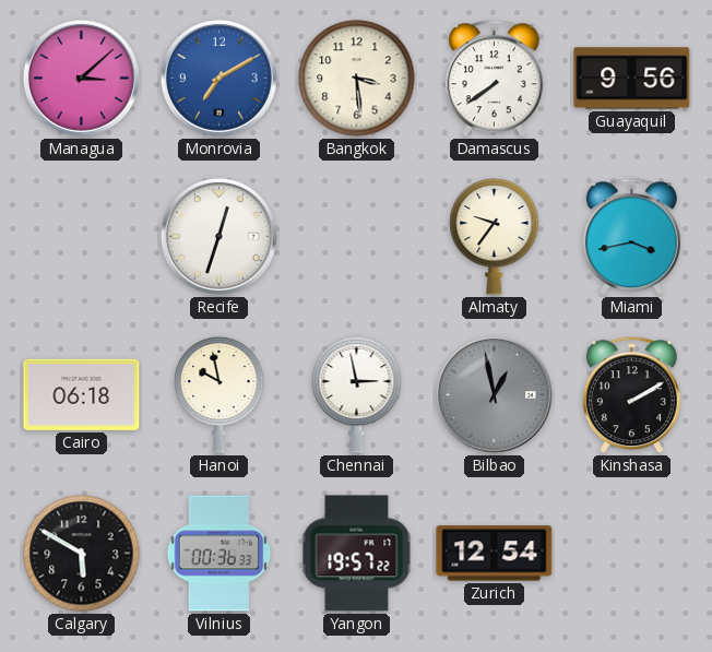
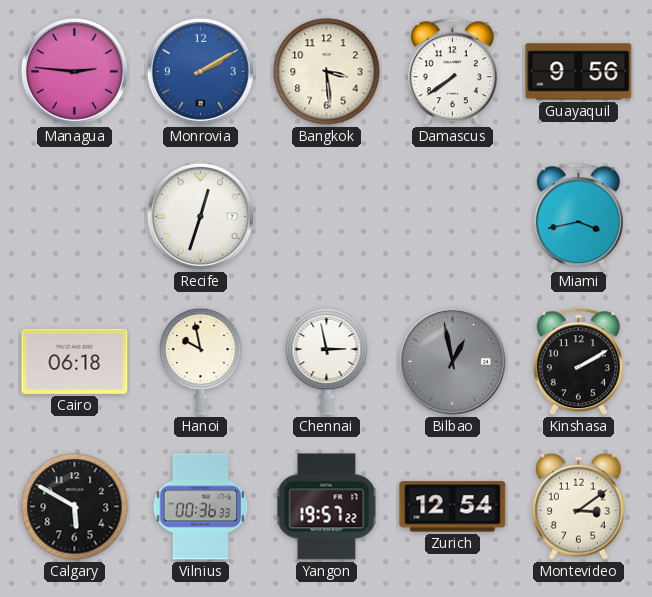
Managua: 3:08 -> 2:46
Monrovia: 7:10 -> 2:10
Almaty: 9:36 -> none
Montevideo: none -> 3:09
